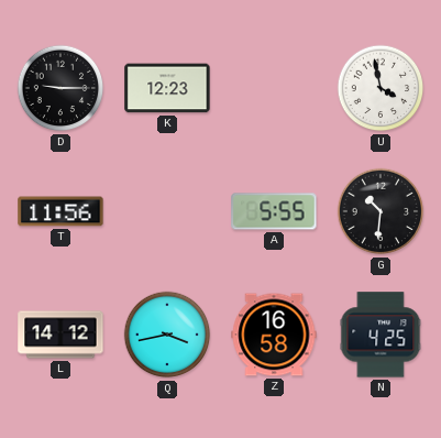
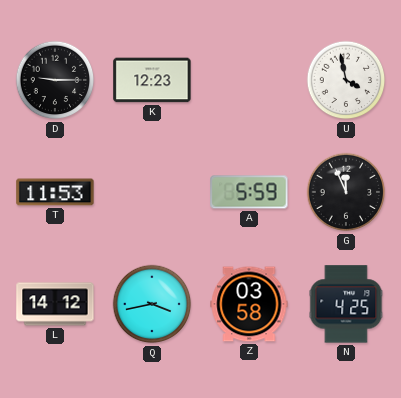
T: 11:56 -> 11:53
A: 5:55 -> 5:59
G: 10:31 -> 11:56
Z: 16:58 -> 03:58
